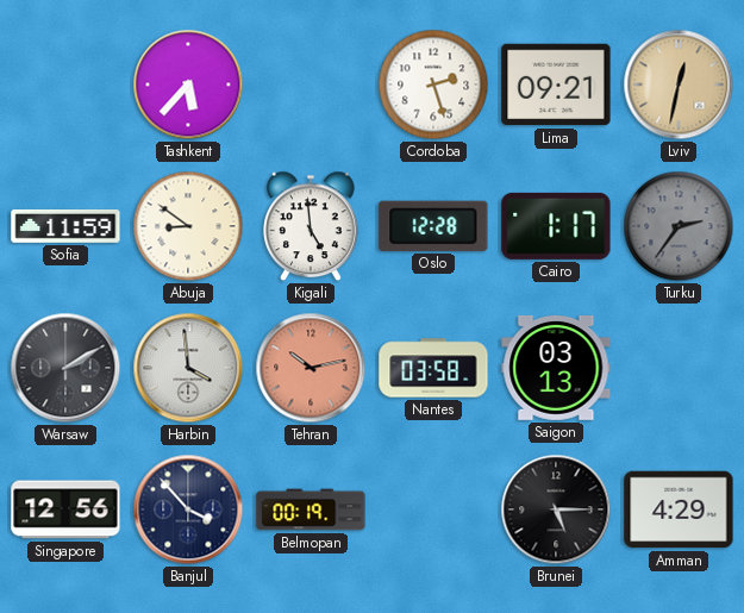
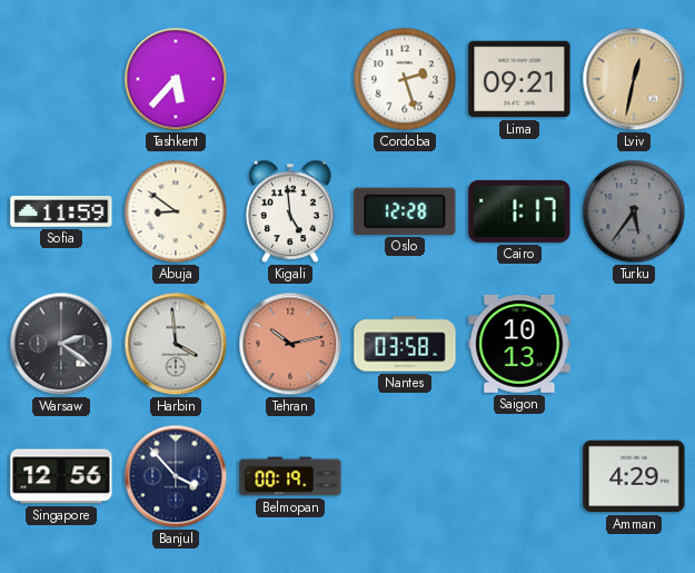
Turku: 2:36 -> 5:36
Warsaw: 2:10 -> 2:21
Saigon: 03:13 -> 10:13
Brunei: 5:15 -> none
